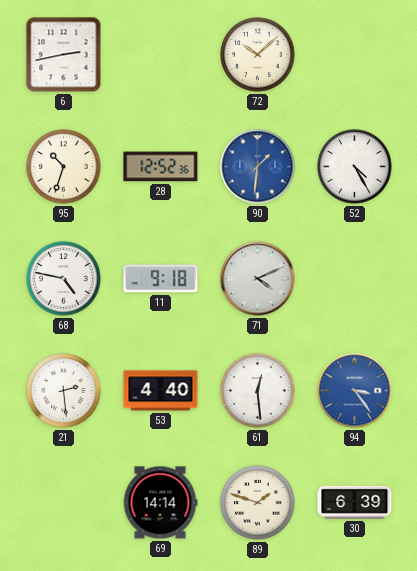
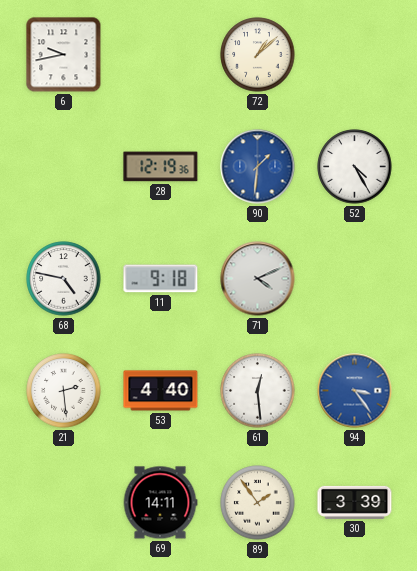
6: 2:43 -> 9:43
72: 10:08 -> 1:08
95: 10:33 -> none
28: 12:52 -> 12:19
69: 14:14 -> 14:11
89: 1:48 -> 1:54
30: 6:39 -> 3:39
